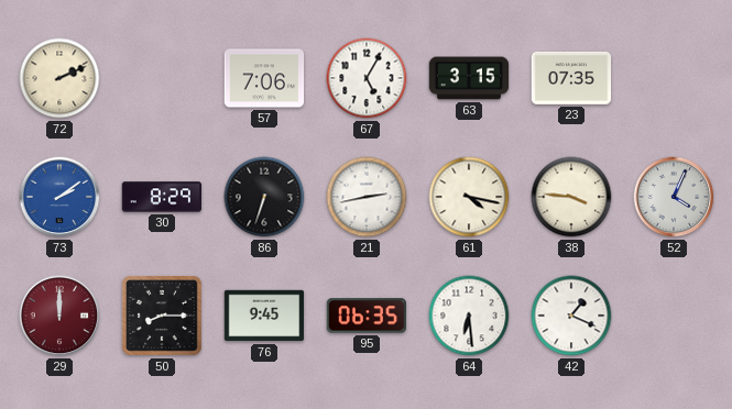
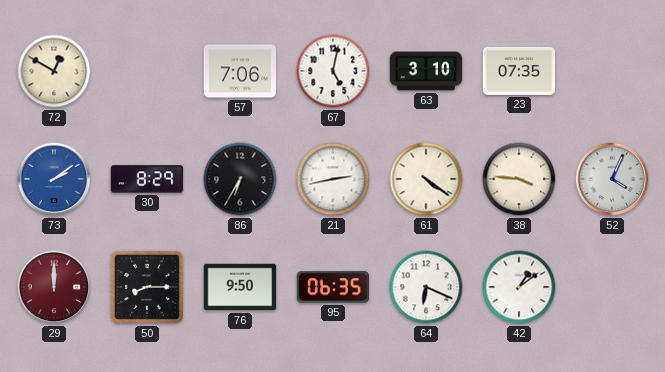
72: 2:11 -> 12:50
67: 5:05 -> 5:02
63: 3:15 -> 3:10
86: 6:33 -> 6:35
61: 4:17 -> 4:21
76: 9:45 -> 9:50
64: 6:29 -> 6:19
42: 1:19 -> 1:09
